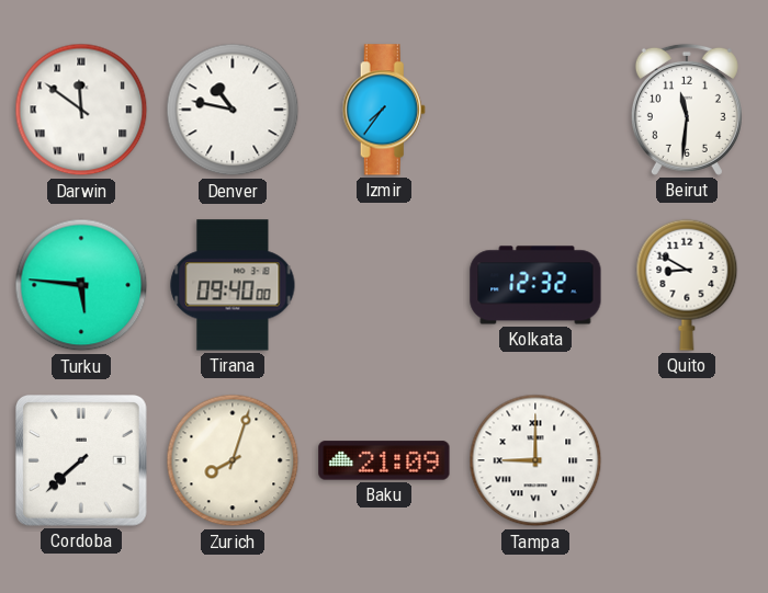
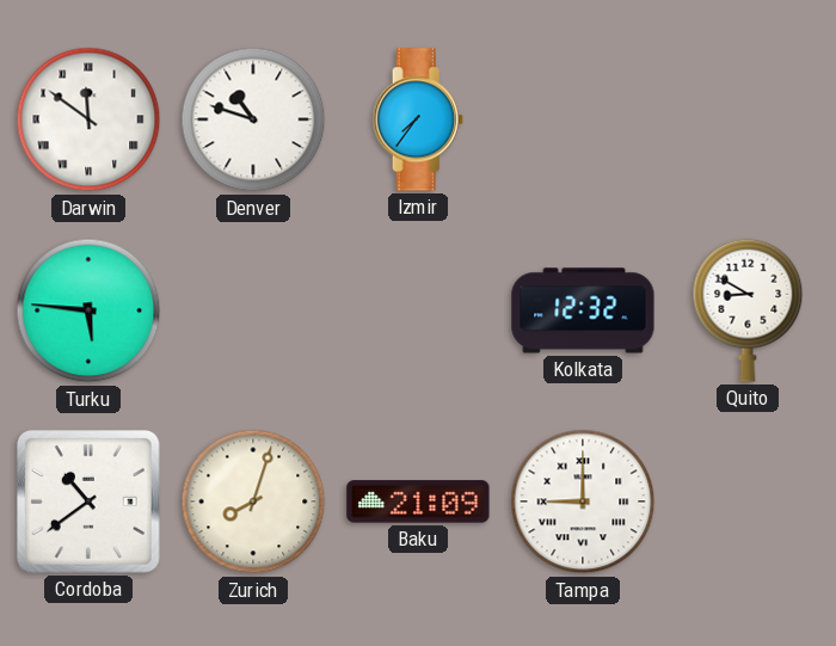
Denver: 10:47 -> 10:48
Beirut: 11:31 -> none
Tirana: 09:40 -> none
Cordoba: 7:38 -> 10:39
